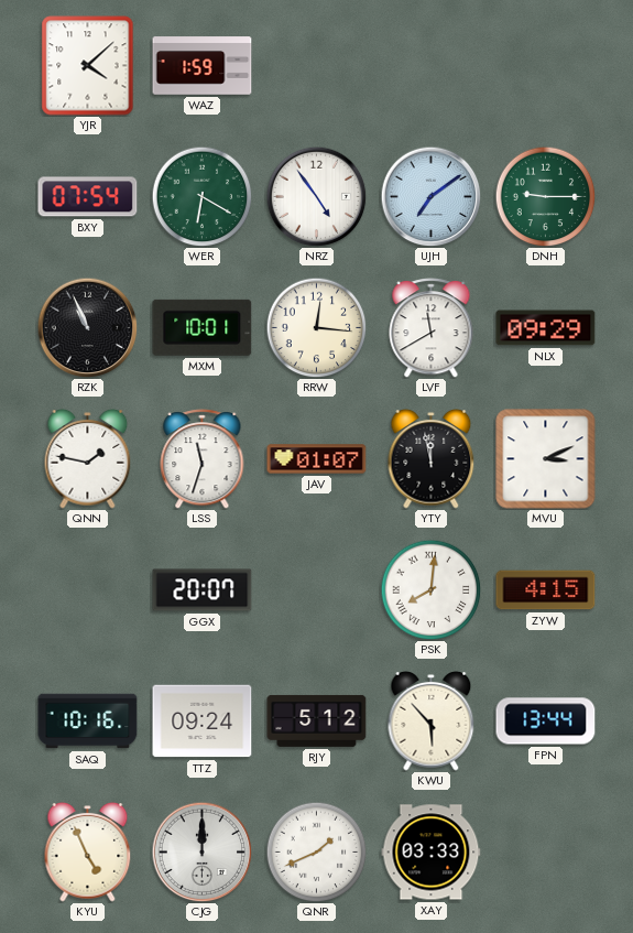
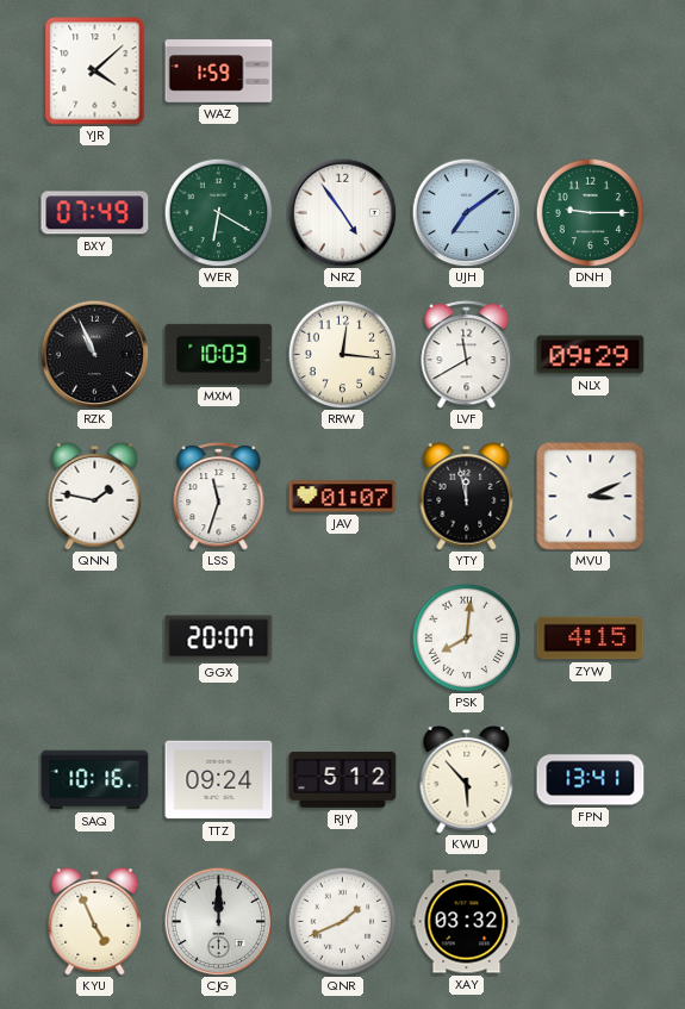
BXY: 07:54 -> 07:49
MXM: 10:01 -> 10:03
FPN: 13:44 -> 13:41
XAY: 03:33 -> 03:32
